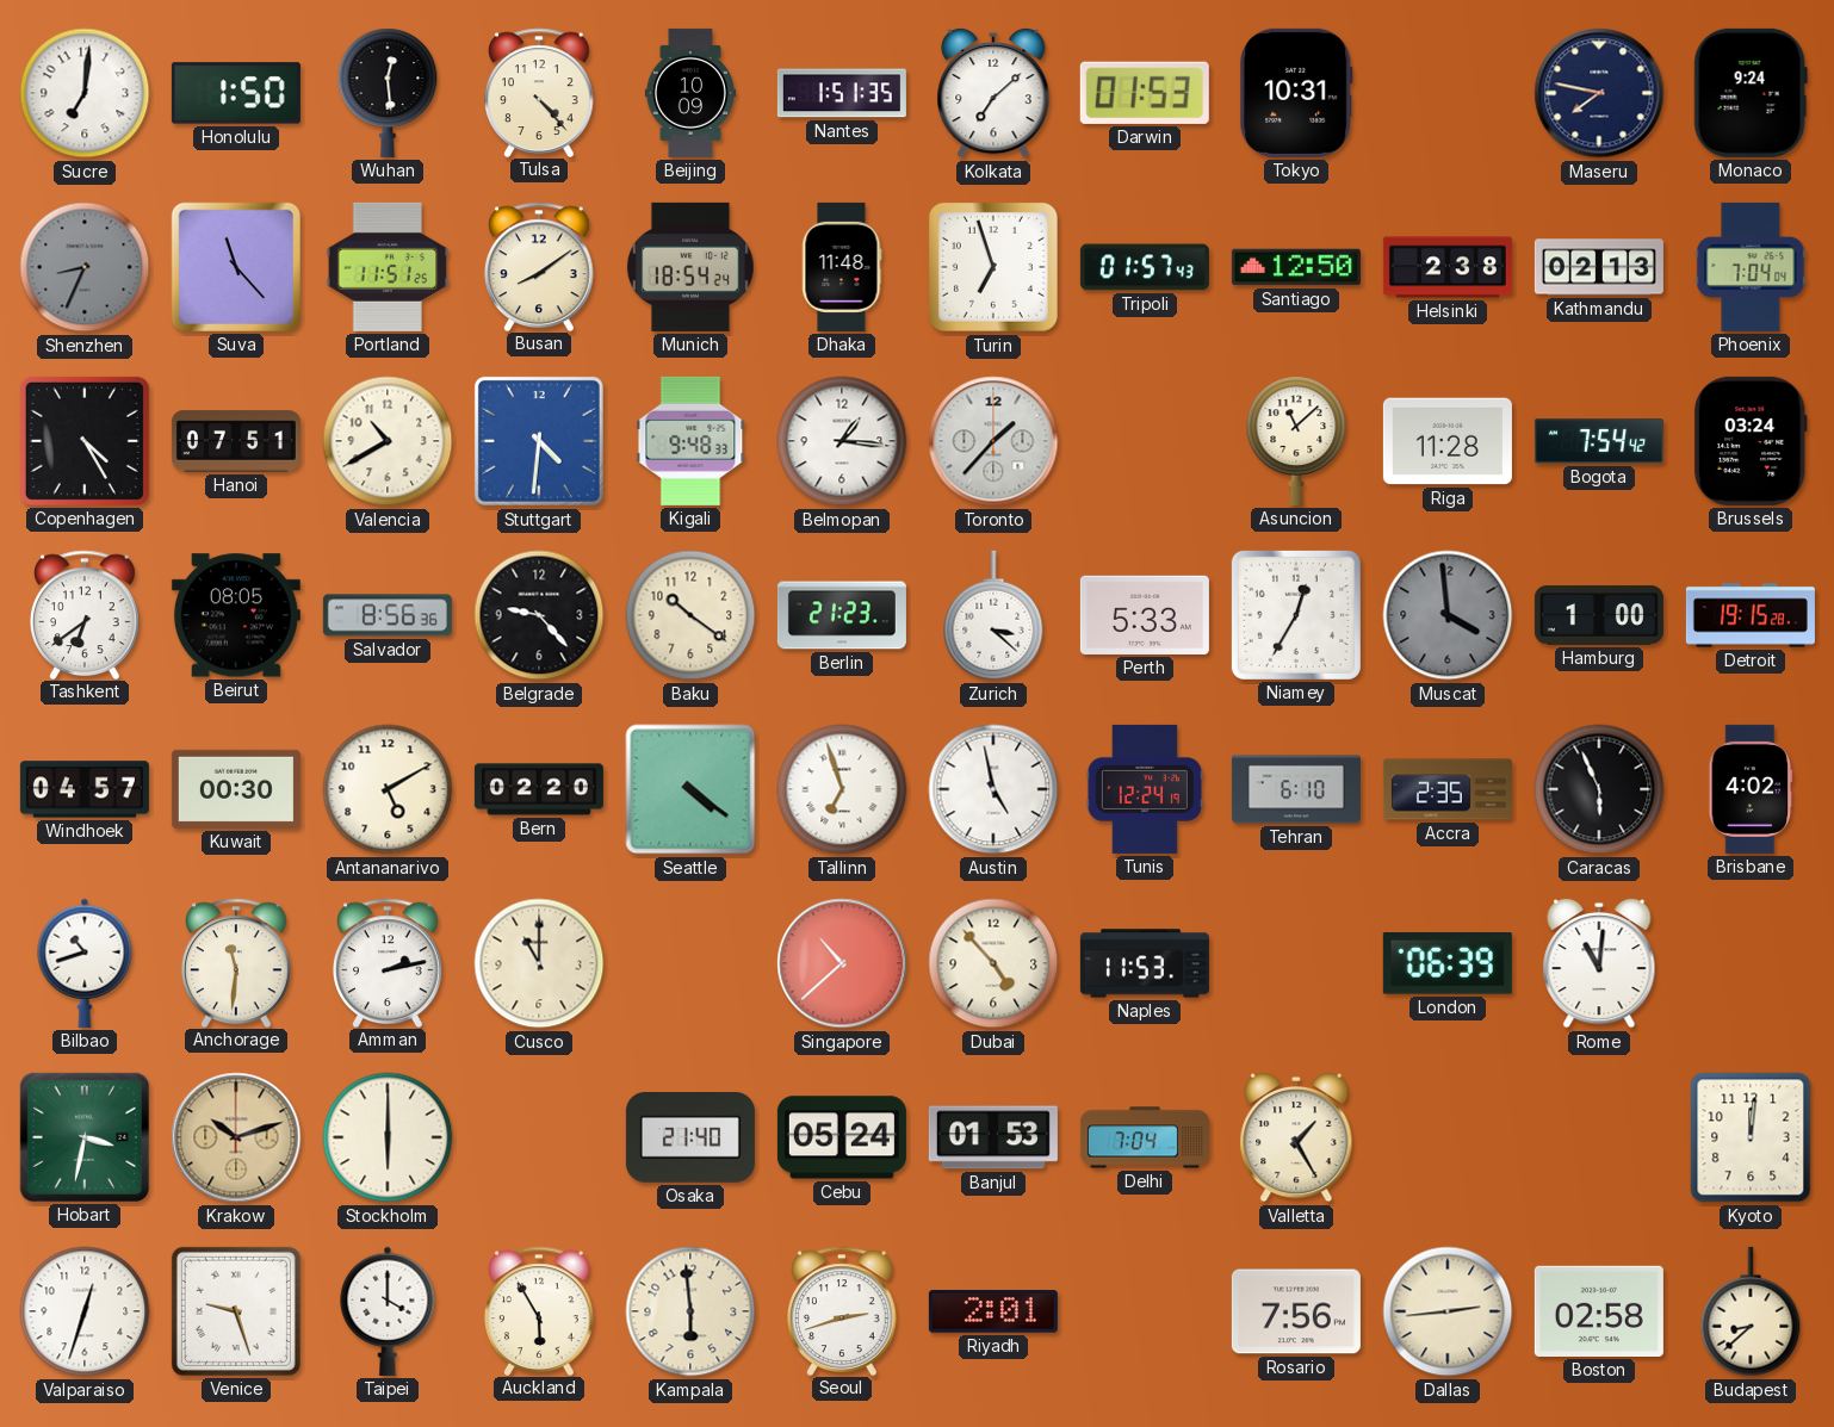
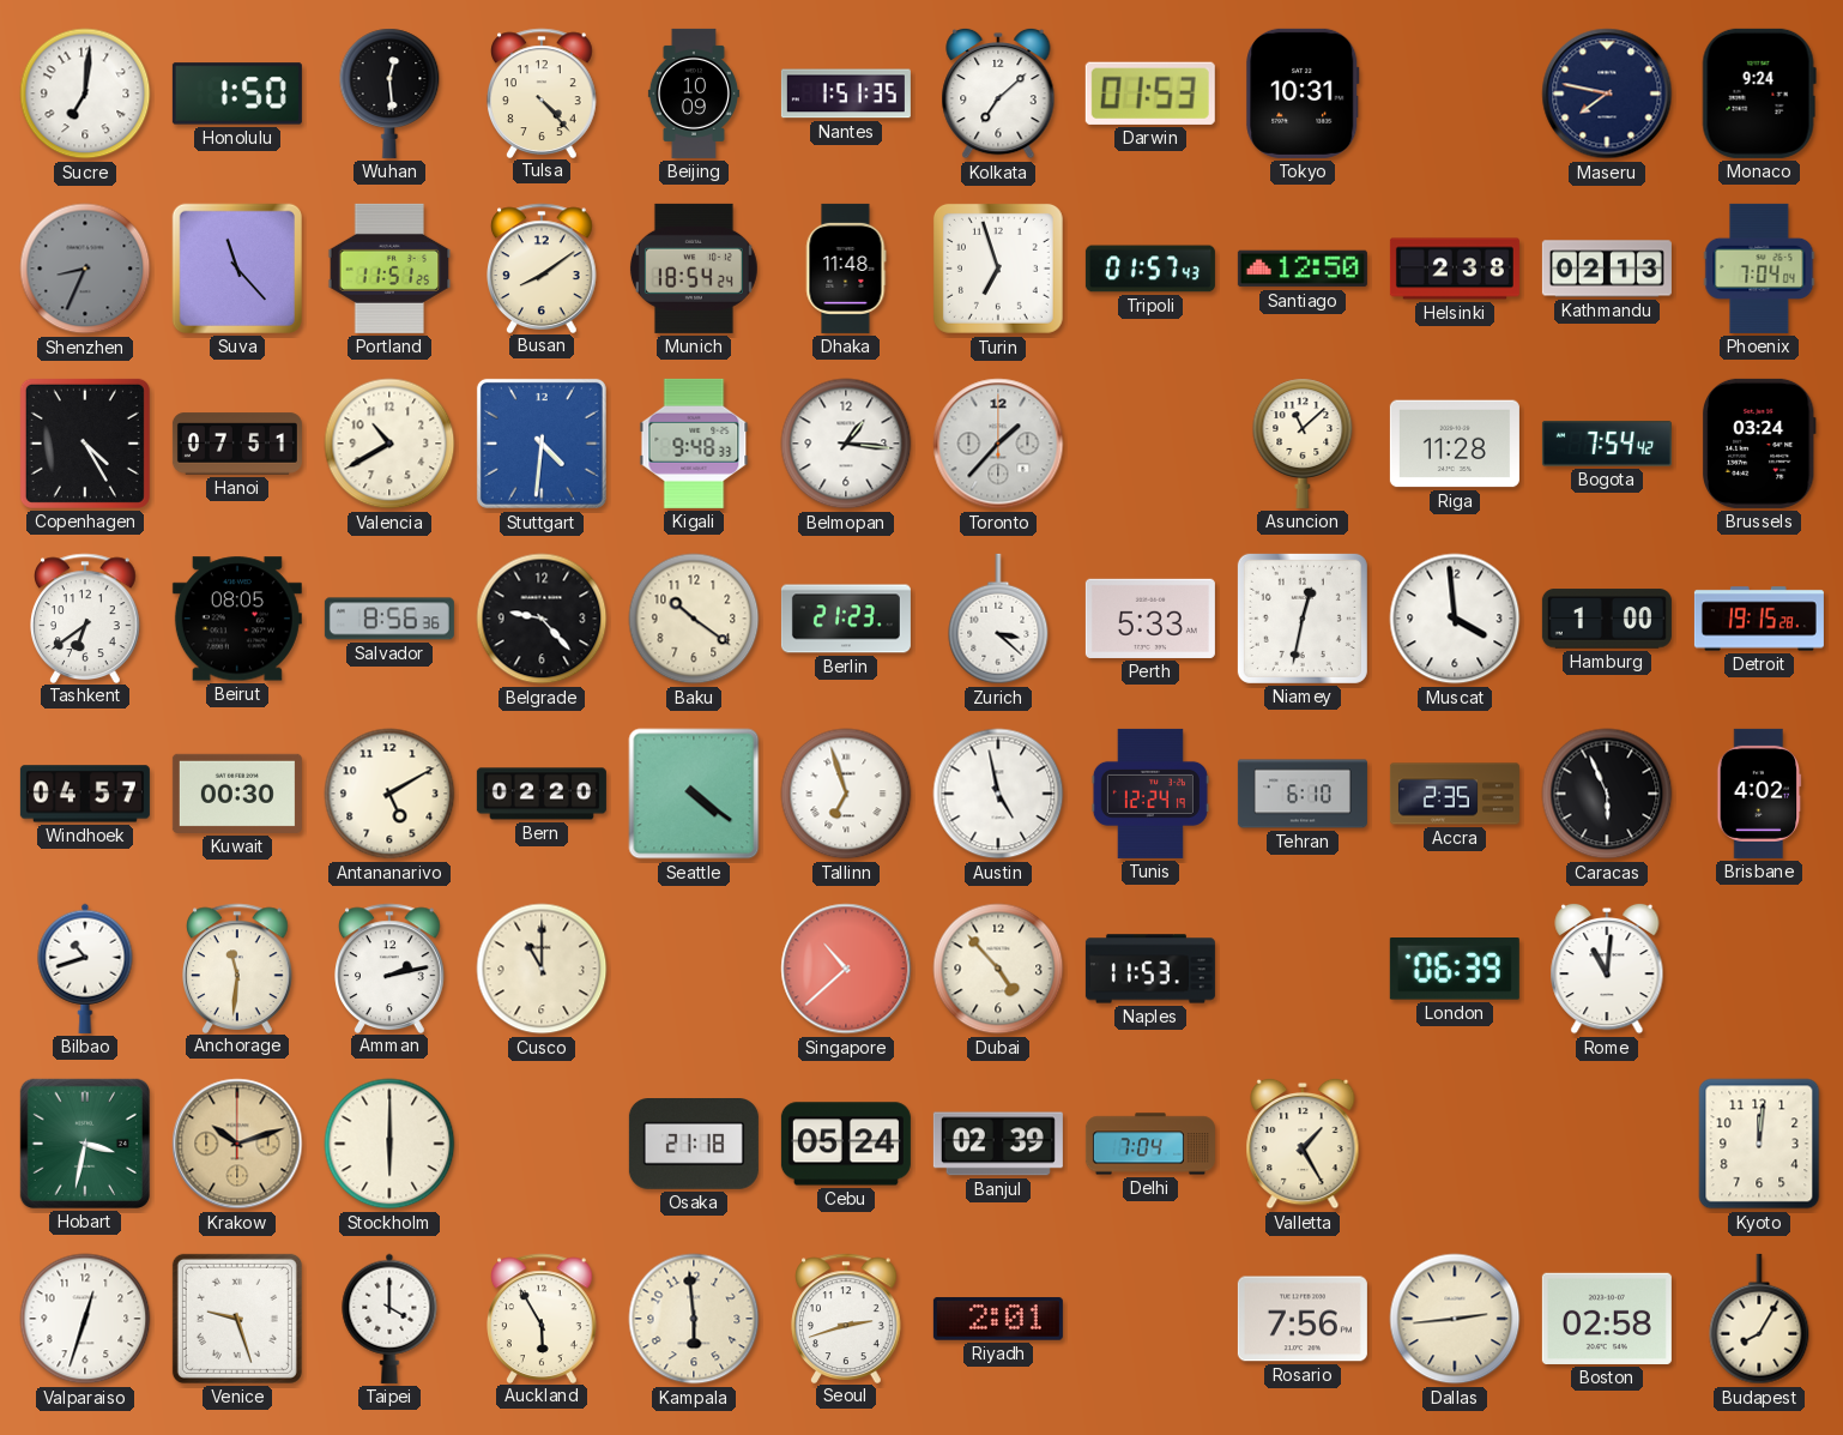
Niamey: 12:35 -> 12:32
Muscat dial: grey -> white
Osaka: 21:40 -> 21:18
Banjul: 01:53 -> 02:39
Budapest: 8:38 -> 8:05
